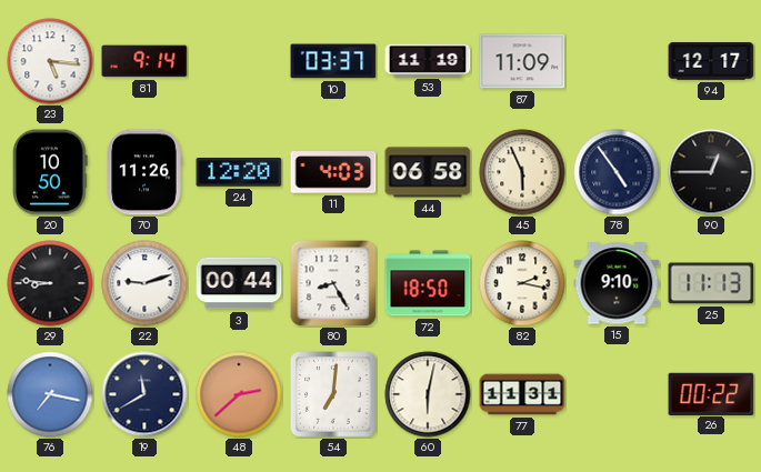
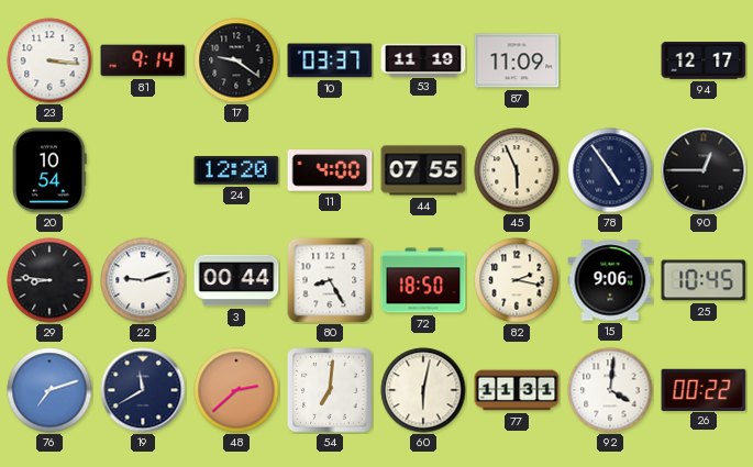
23: 5:16 -> 3:16
17: none -> 9:21
20: 10:50 -> 10:54
70: 11:26 -> none
11: 4:03 -> 4:00
44: 06:58 -> 07:55
15: 9:10 -> 9:06
25: 11:13 -> 10:45
76: 7:17 -> 7:12
92: none -> 4:01
